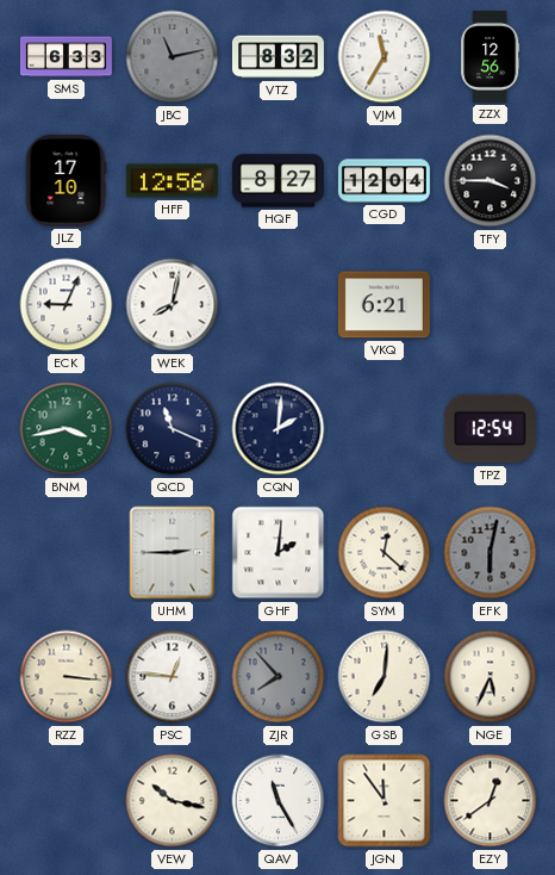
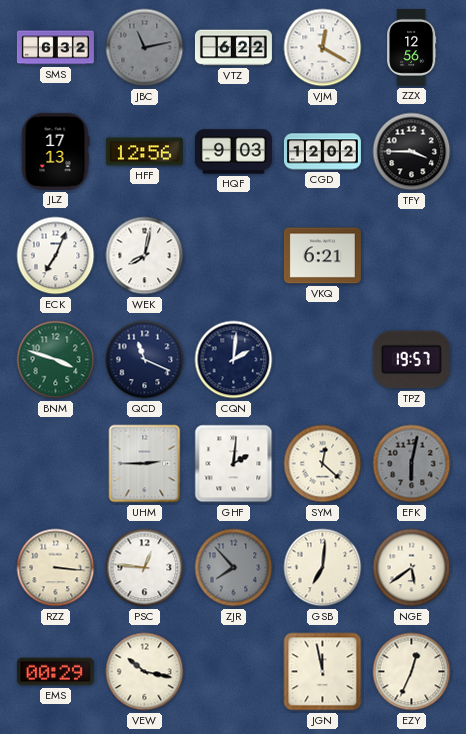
SMS: 6:33 -> 6:32
VTZ: 8:32 -> 6:22
VJM: 11:35 -> 12:20
JLZ: 17:10 -> 17:13
HQF: 8:27 -> 9:03
CGD: 12:04 -> 12:02
ECK: 9:04 -> 7:04
BNM: 3:43 -> 3:48
TPZ: 12:54 -> 19:57
NGE: 5:34 -> 5:39
EMS: none -> 00:29
QAV: 11:25 -> none
JGN: 11:54 -> 11:58
EZY: 12:39 -> 12:34
